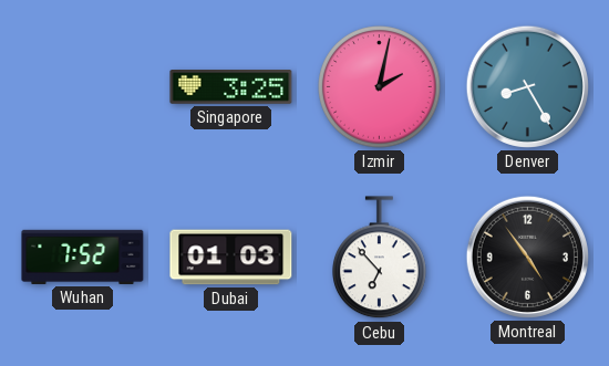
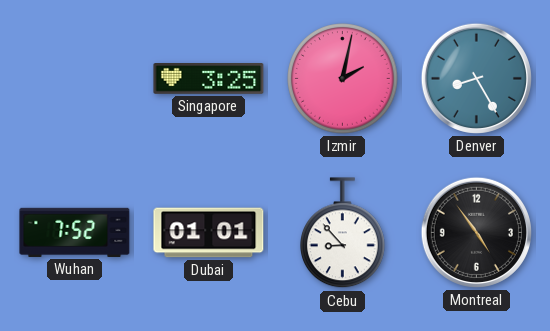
Dubai: 01:03 -> 01:01
Cebu: 6:53 -> 8:53
